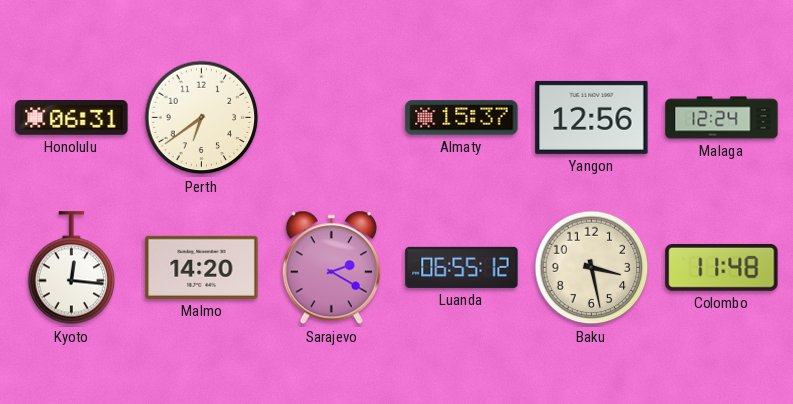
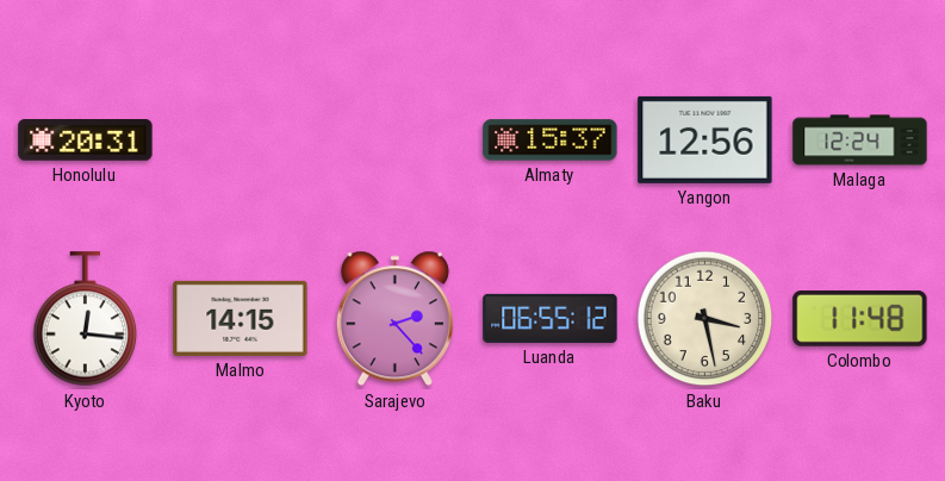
Honolulu: 06:31 -> 20:31
Perth: 6:39 -> none
Malmo: 14:20 -> 14:15
Sarajevo: 2:20 -> 2:23
